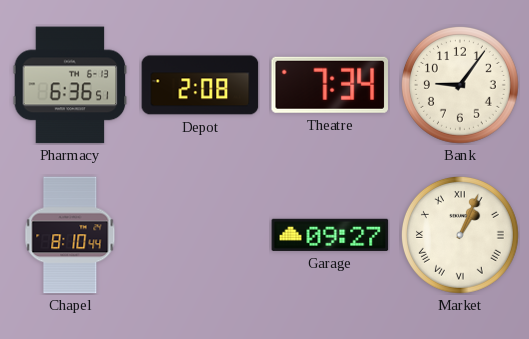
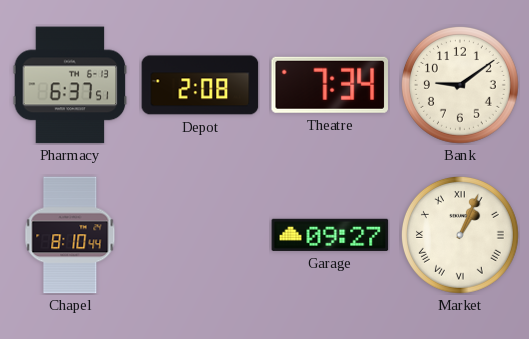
Pharmacy: 6:36 -> 6:37
Bank: 9:06 -> 9:09
